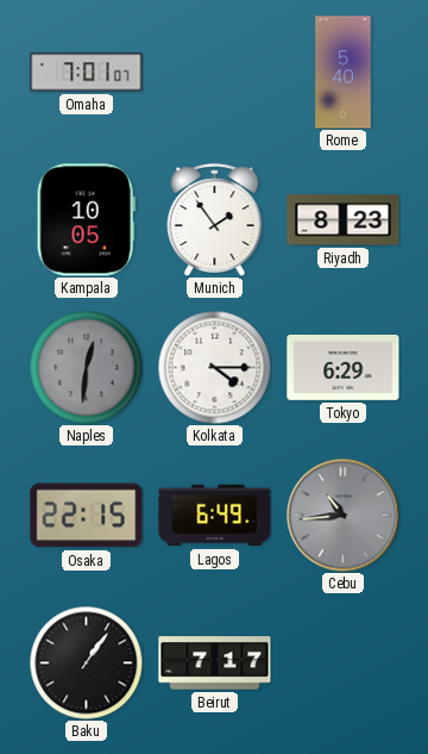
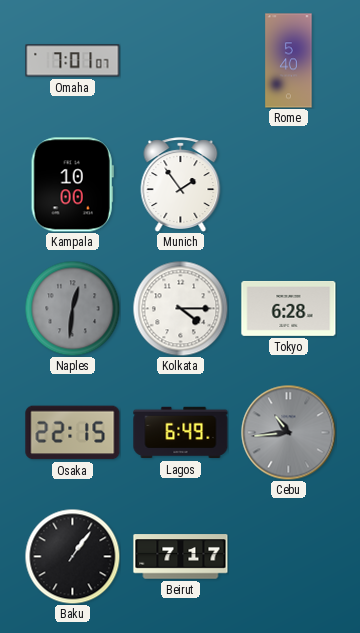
Kampala: 10:05 -> 10:00
Riyadh: 8:23 -> none
Tokyo: 6:29 -> 6:28
